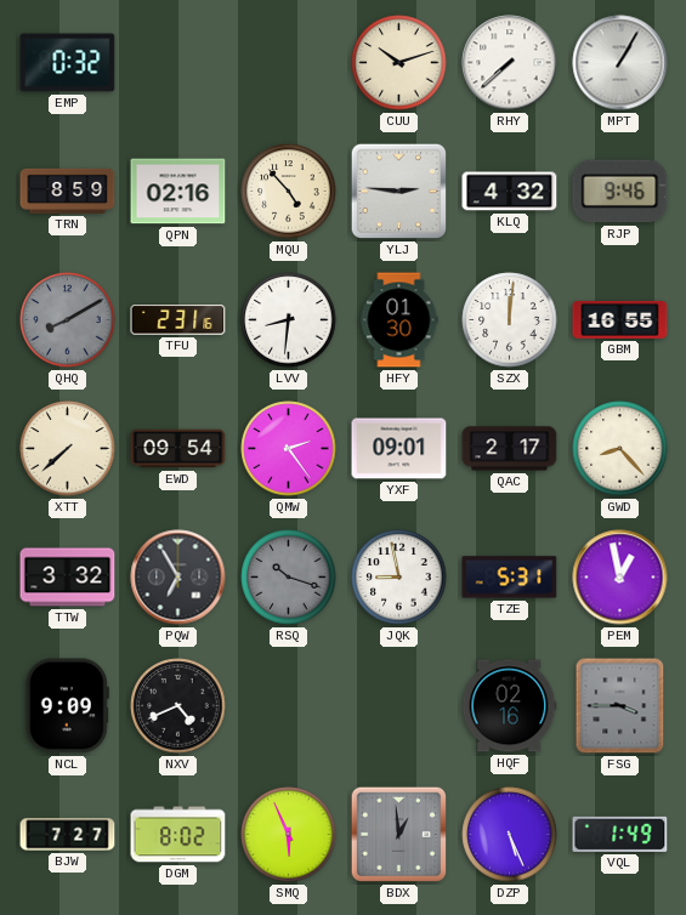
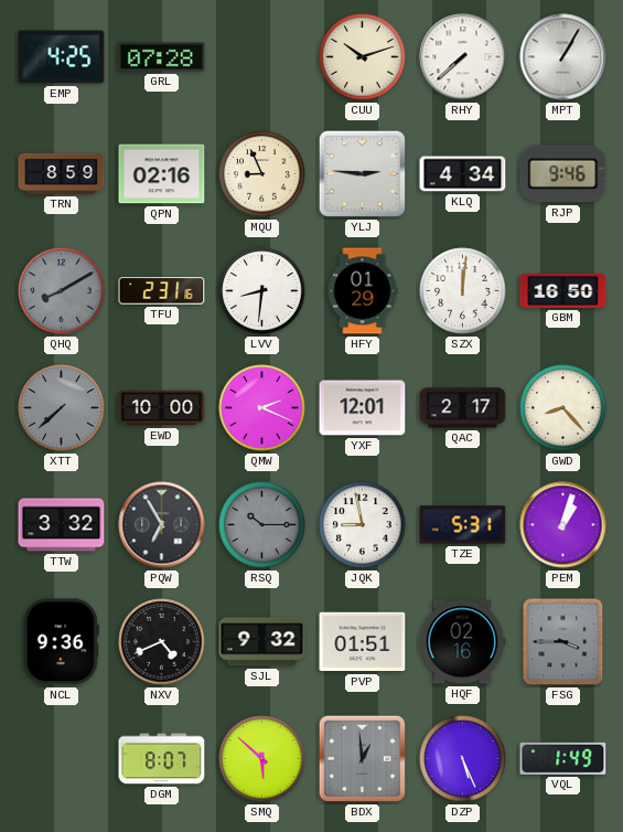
EMP: 0:32 -> 4:25
GRL: none -> 07:28
MQU: 4:53 -> 8:56
KLQ: 4:32 -> 4:34
HFY: 01:30 -> 01:29
GBM: 16:55 -> 16:50
XTT dial: cream -> grey
EWD: 09:54 -> 10:00
QMW: 2:24 -> 2:19
YXF: 09:01 -> 12:01
RSQ: 10:18 -> 10:15
PEM: 12:58 -> 1:03
NCL: 9:09 -> 9:36
SJL: none -> 9:32
PVP: none -> 01:51
BJW: 7:27 -> none
DGM: 8:02 -> 8:07
SMQ: 5:56 -> 5:52
